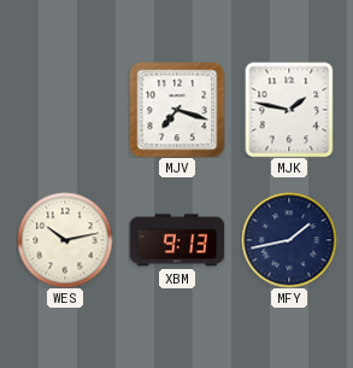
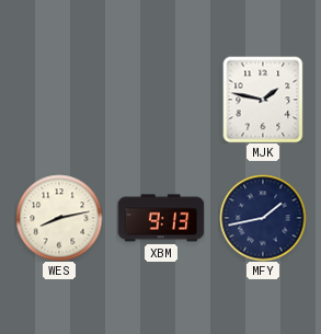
MJV: 7:18 -> none
WES: 10:13 -> 8:13
